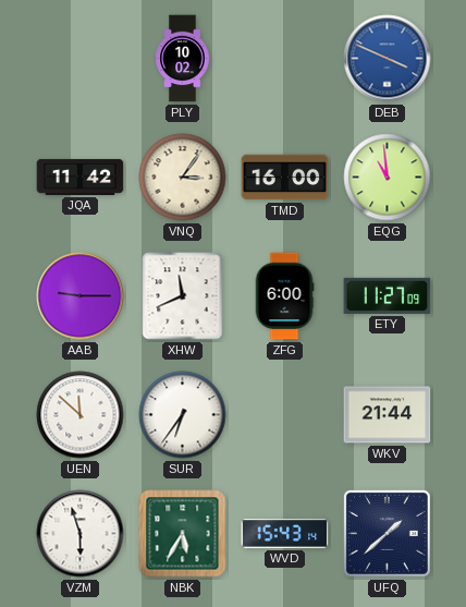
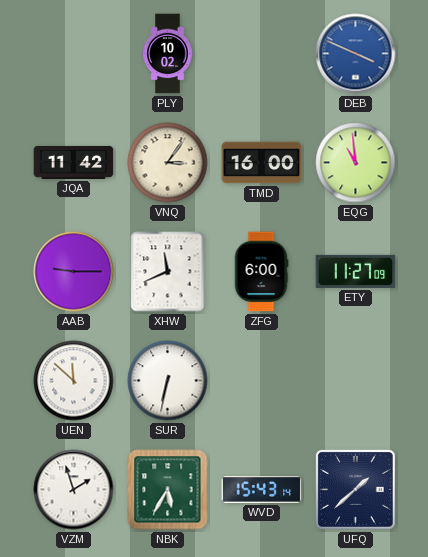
SUR: 6:36 -> 6:32
WKV: 21:44 -> none
VZM: 5:57 -> 1:57
